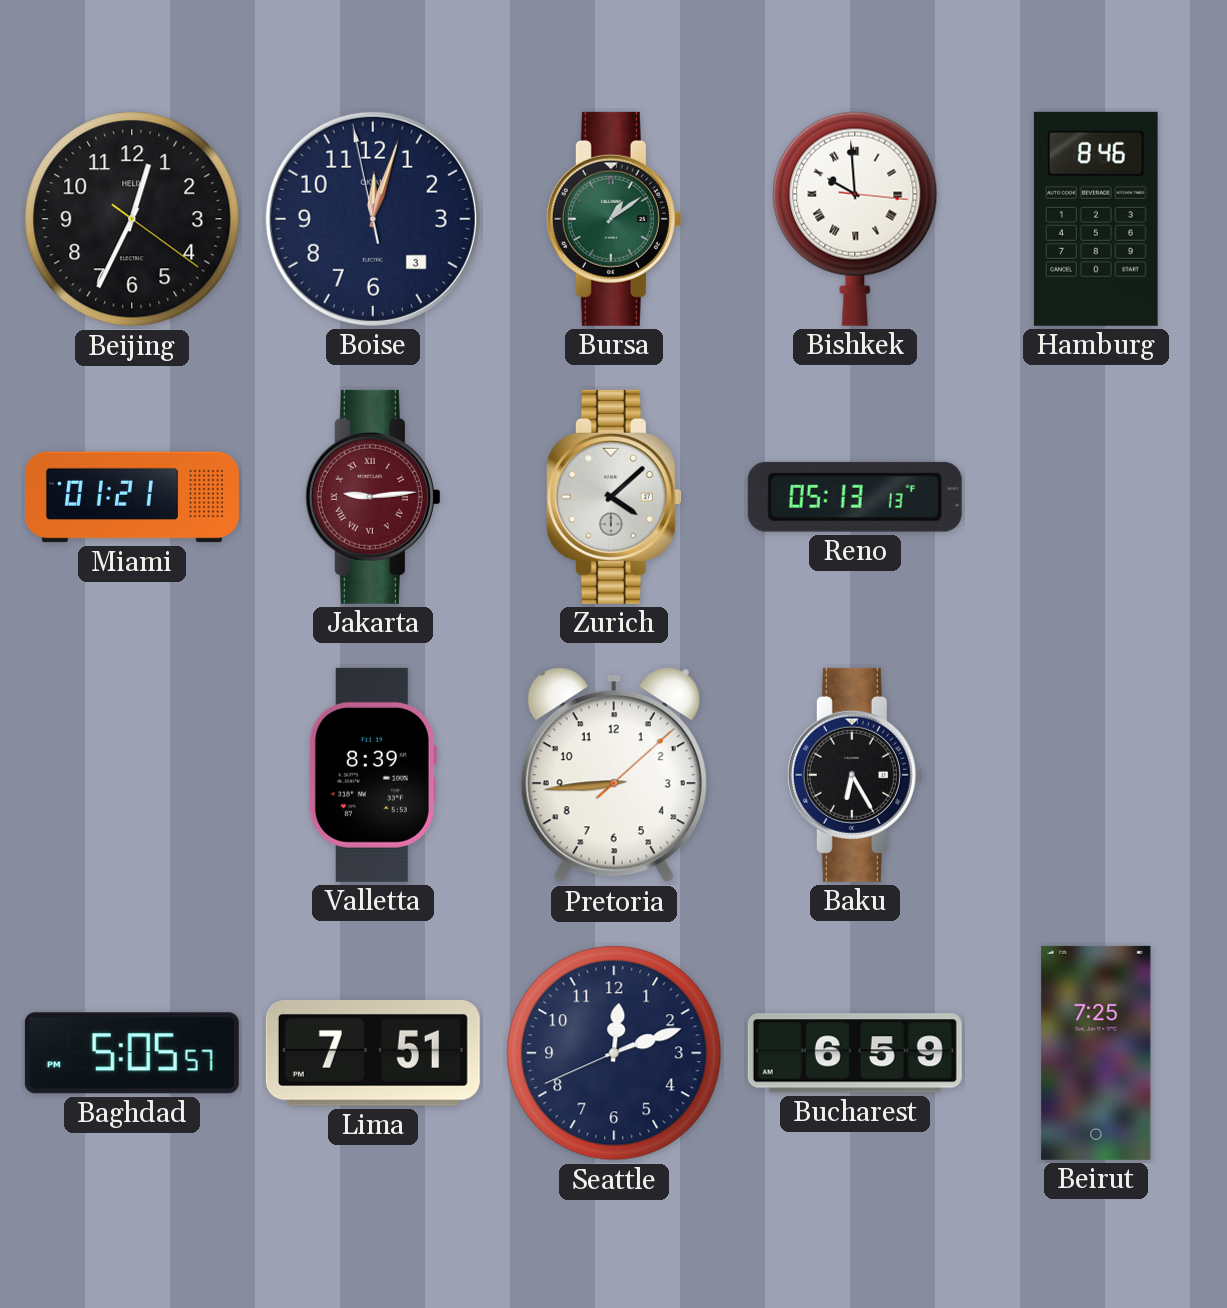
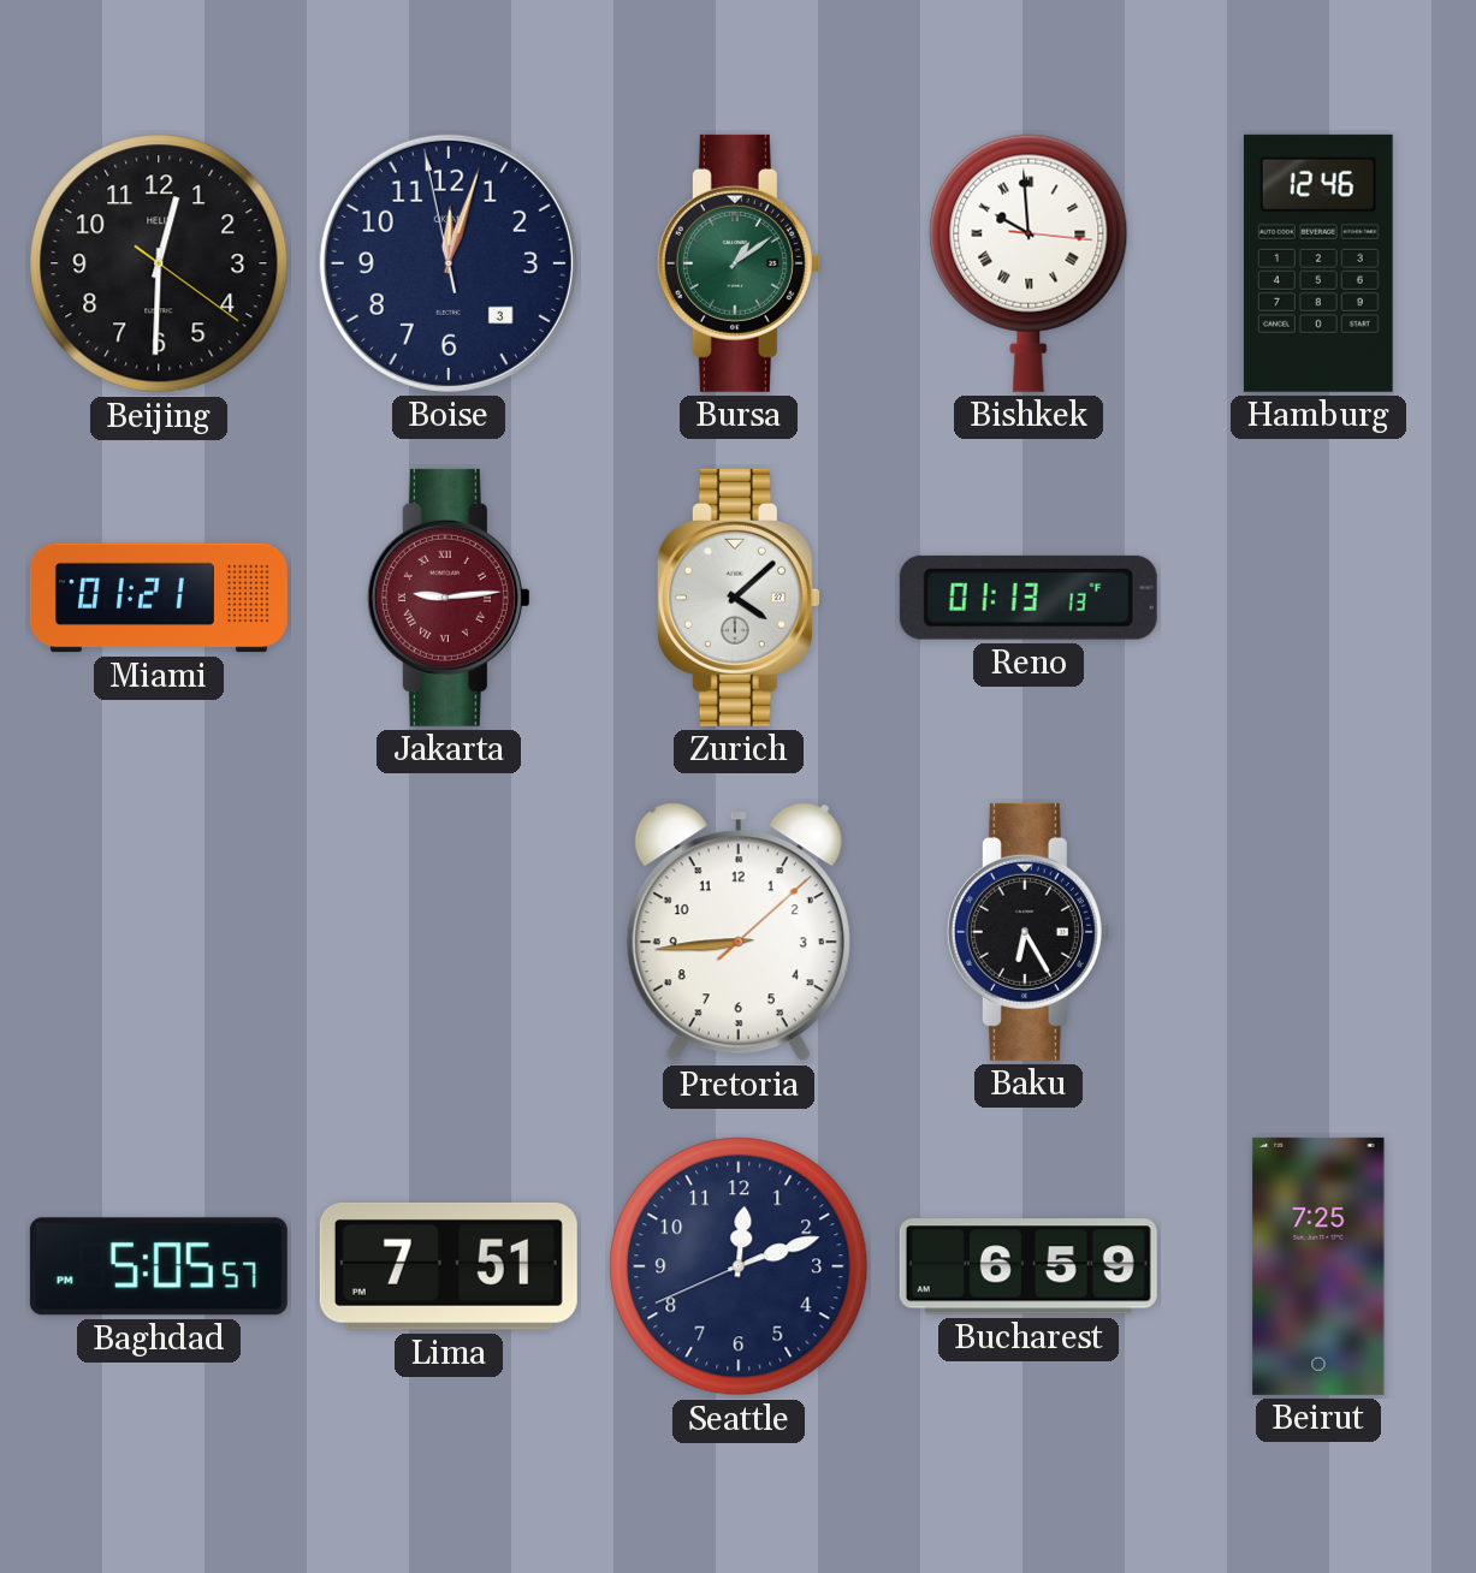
Beijing: 12:34 -> 12:30
Hamburg: 8:46 -> 12:46
Reno: 05:13 -> 01:13
Valletta: 8:39 -> none
